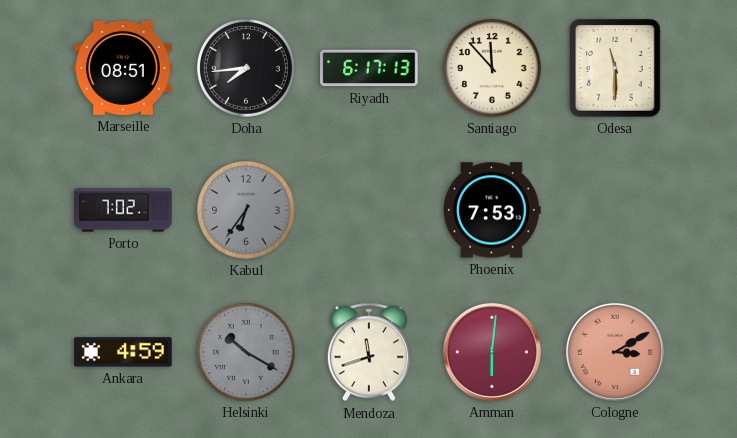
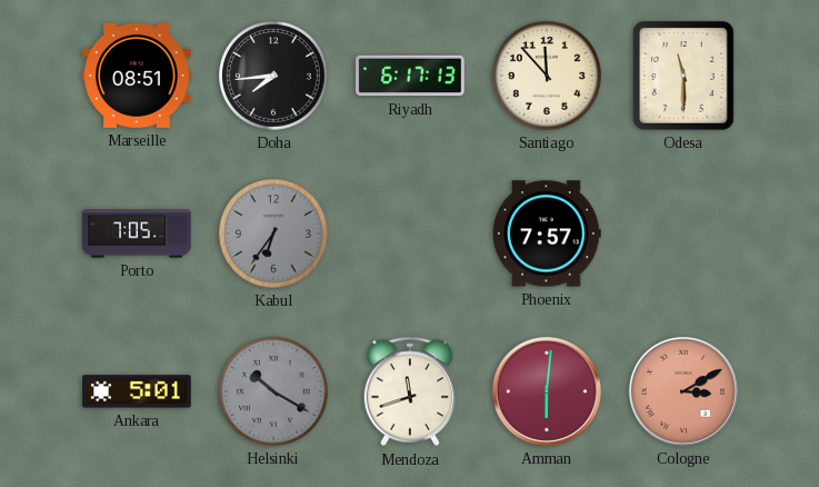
Porto: 7:02 -> 7:05
Phoenix: 7:53 -> 7:57
Ankara: 4:59 -> 5:01
